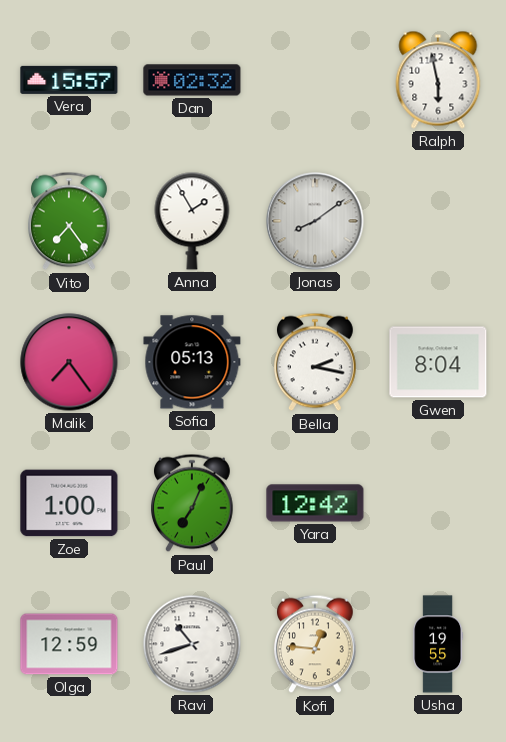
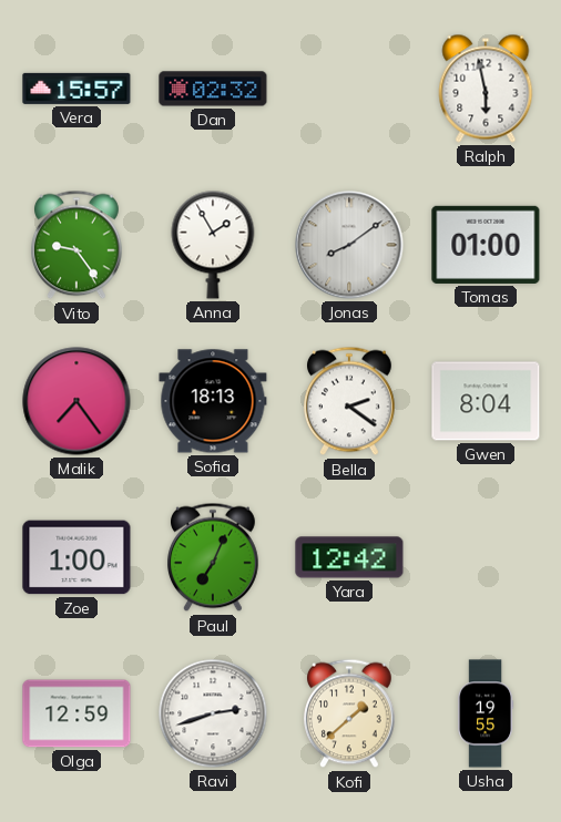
Vito: 7:24 -> 9:24
Tomas: none -> 01:00
Sofia: 05:13 -> 18:13
Bella: 2:17 -> 2:21
Ravi: 10:42 -> 2:42
Kofi: 12:46 -> 1:38
